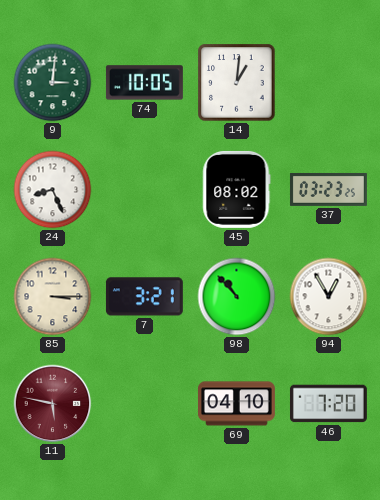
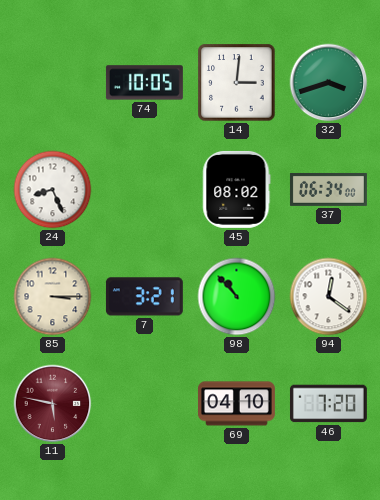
9: 3:01 -> none
14: 1:01 -> 3:01
32: none -> 3:42
37: 03:23 -> 06:34
94: 12:55 -> 12:21
